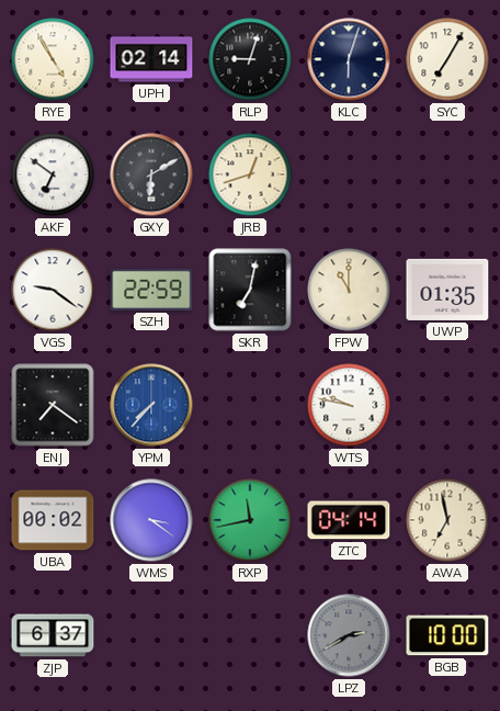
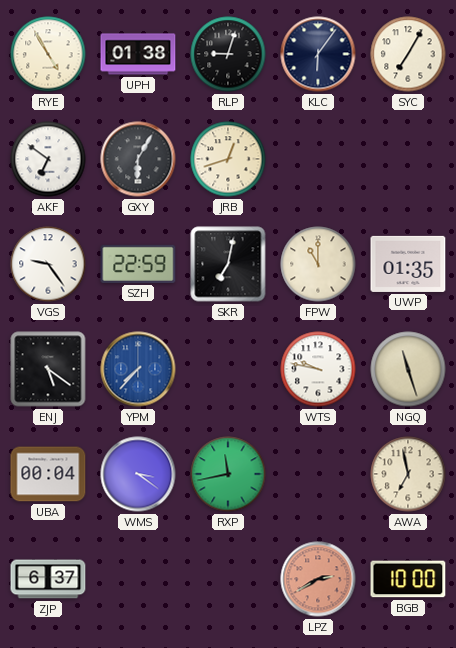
UPH: 02:14 -> 01:38
KLC: 6:03 -> 6:06
GXY: 6:10 -> 6:05
VGS: 9:21 -> 9:24
ENJ: 7:21 -> 5:21
NGQ: none -> 11:27
UBA: 00:02 -> 00:04
ZTC: 04:14 -> none
LPZ dial: grey -> salmon
